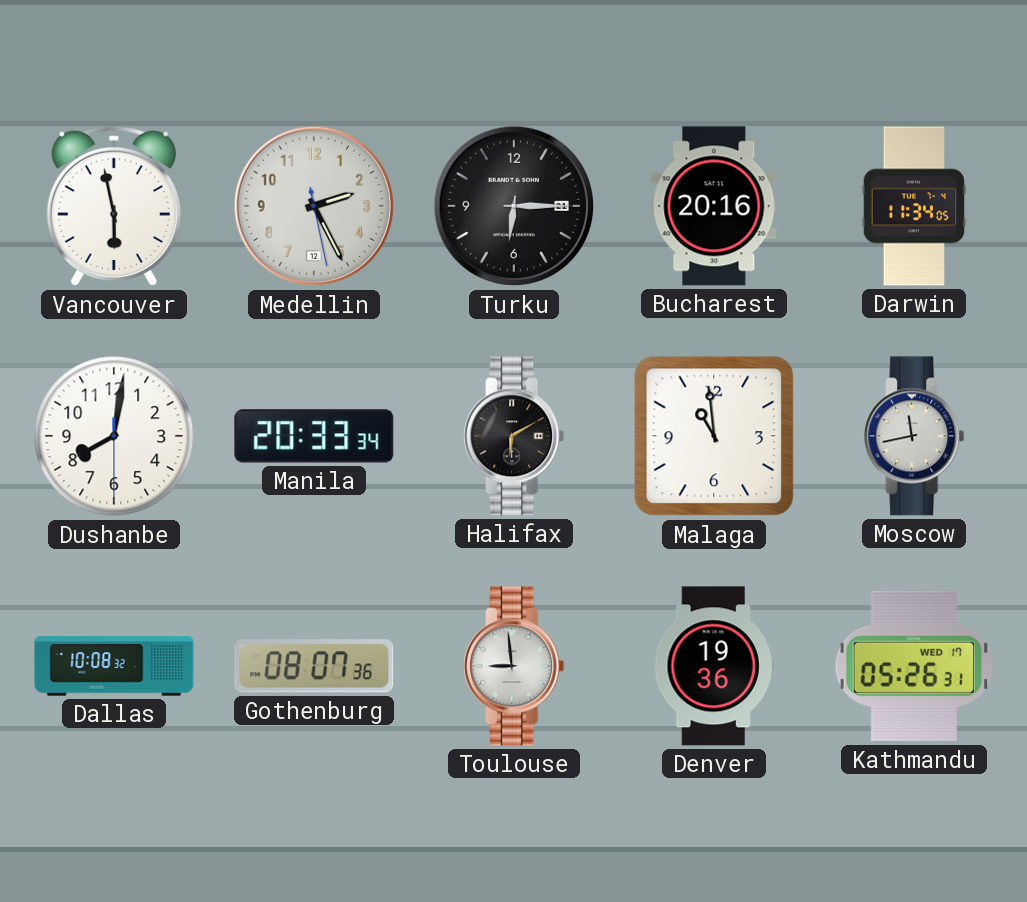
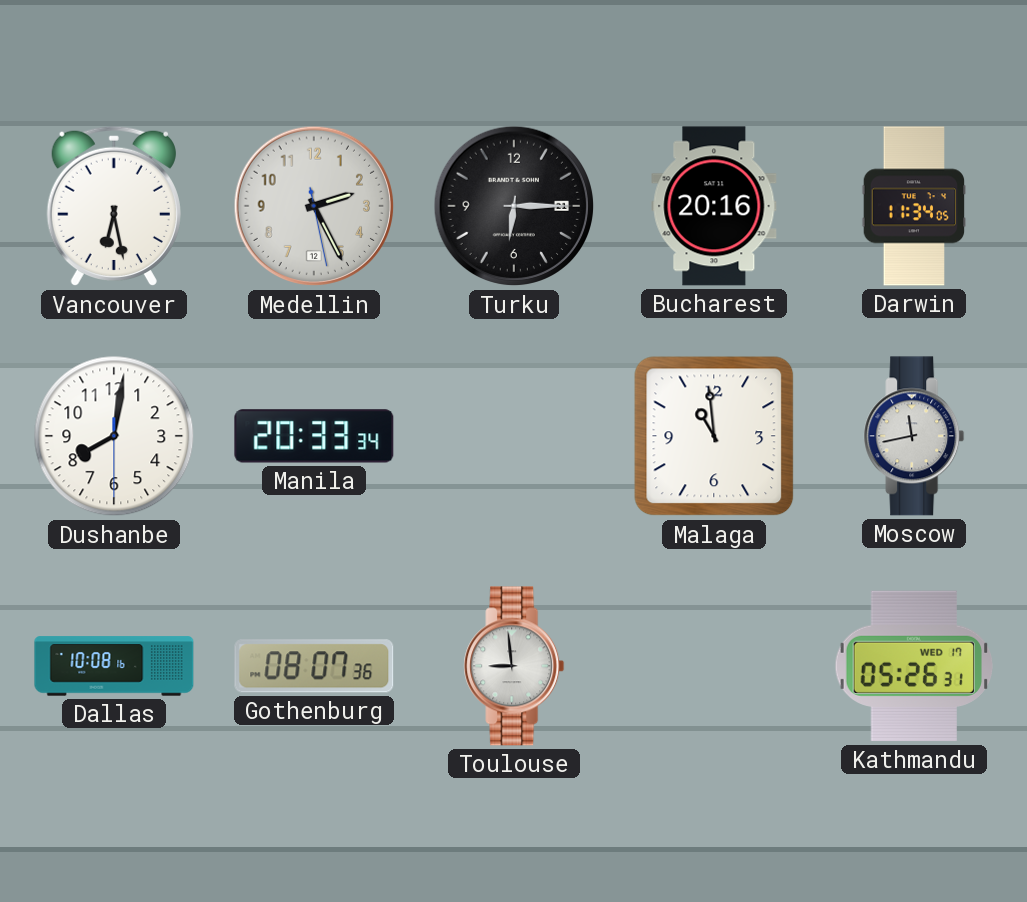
Vancouver: 5:58 -> 6:28
Halifax: 6:10 -> none
Dallas: 10:08:32 -> 10:08:16
Denver: 19:36 -> none
